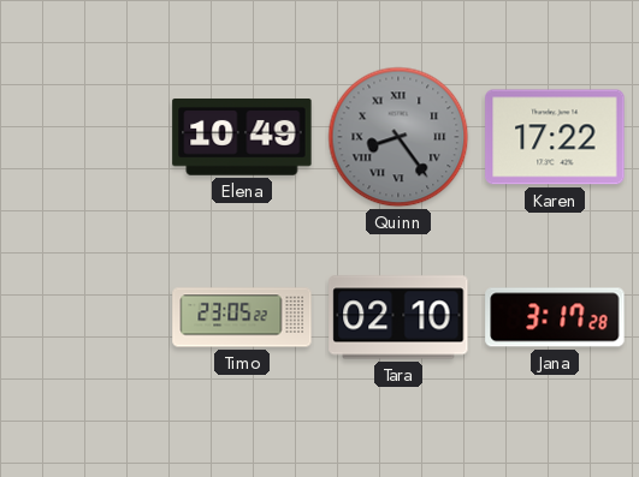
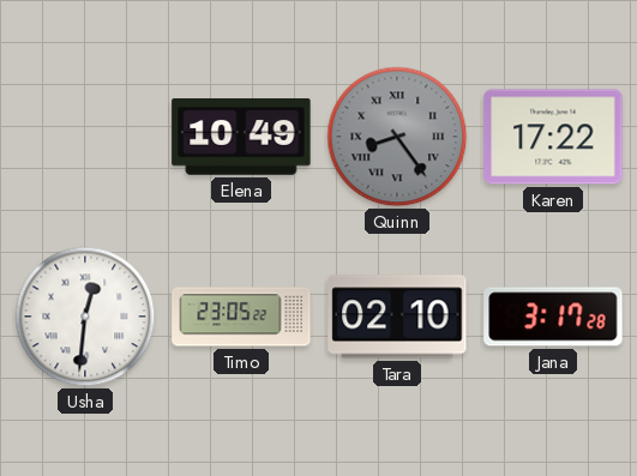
Usha: none -> 12:31
